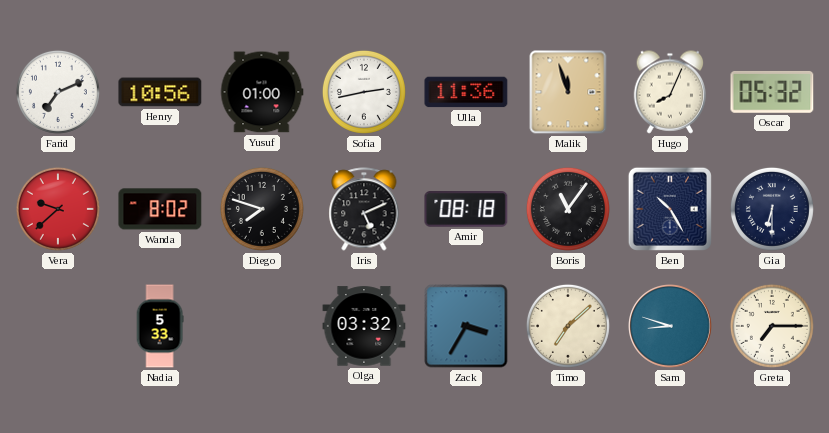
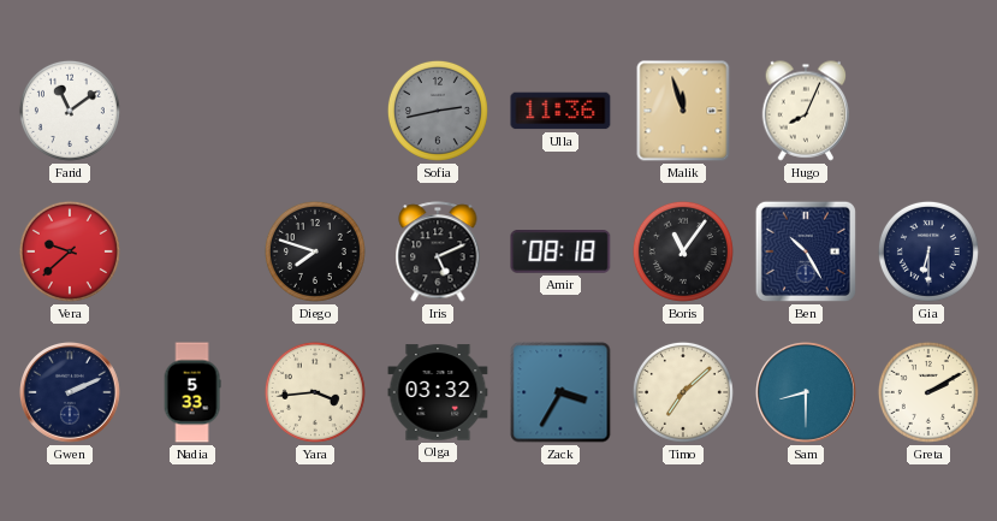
Farid: 7:11 -> 11:09
Henry: 10:56 -> none
Yusuf: 01:00 -> none
Sofia dial: white -> grey
Oscar: 05:32 -> none
Wanda: 8:02 -> none
Gwen: none -> 2:11
Yara: none -> 3:44
Sam: 8:48 -> 8:30
Greta: 7:15 -> 2:10
